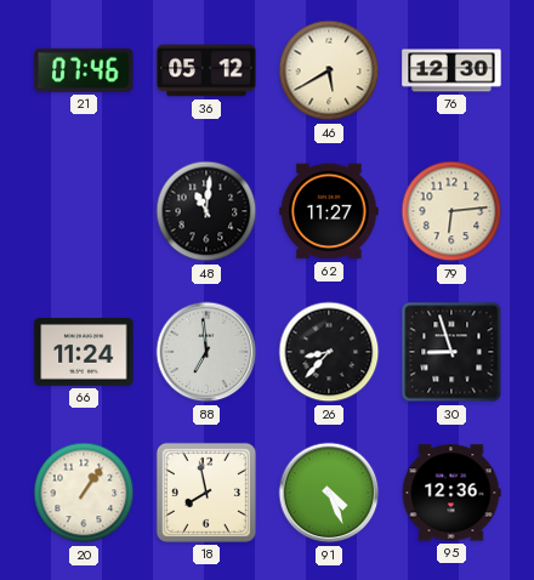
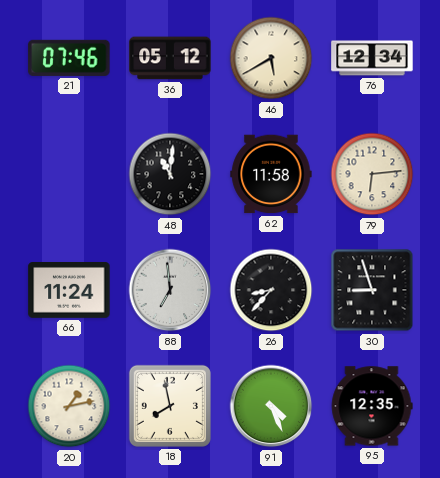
76: 12:30 -> 12:34
62: 11:27 -> 11:58
20: 1:06 -> 1:13
95: 12:36 -> 12:35
